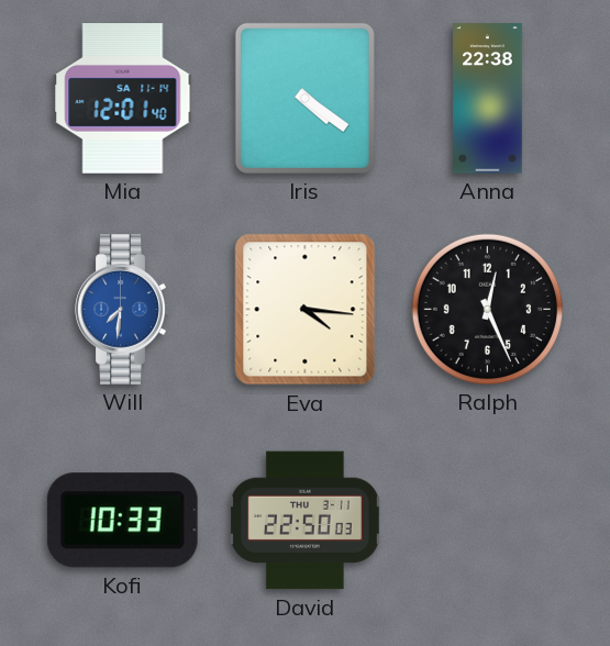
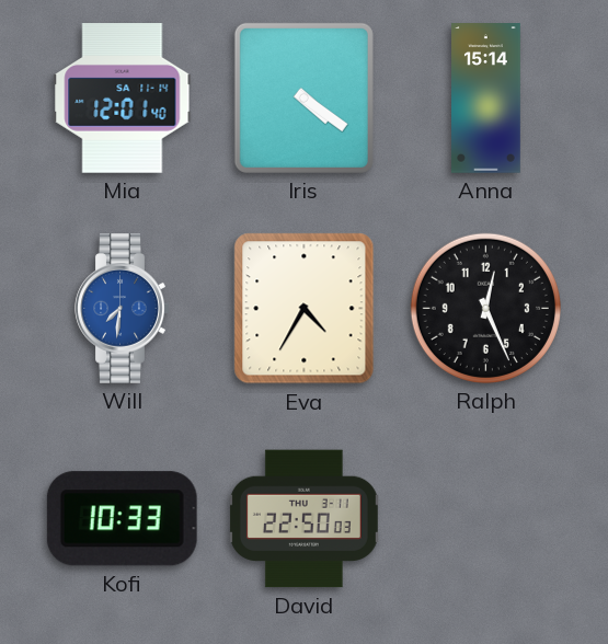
Anna: 22:38 -> 15:14
Eva: 4:16 -> 4:35
